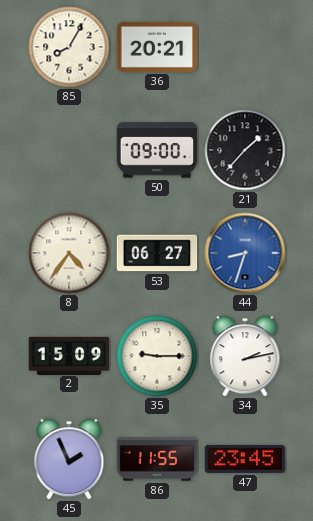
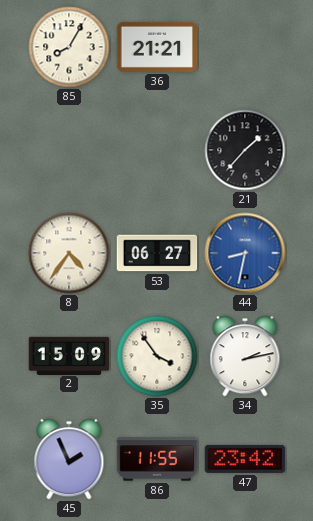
36: 20:21 -> 21:21
50: 09:00 -> none
44: 8:33 -> 8:32
35: 9:15 -> 3:54
47: 23:45 -> 23:42
